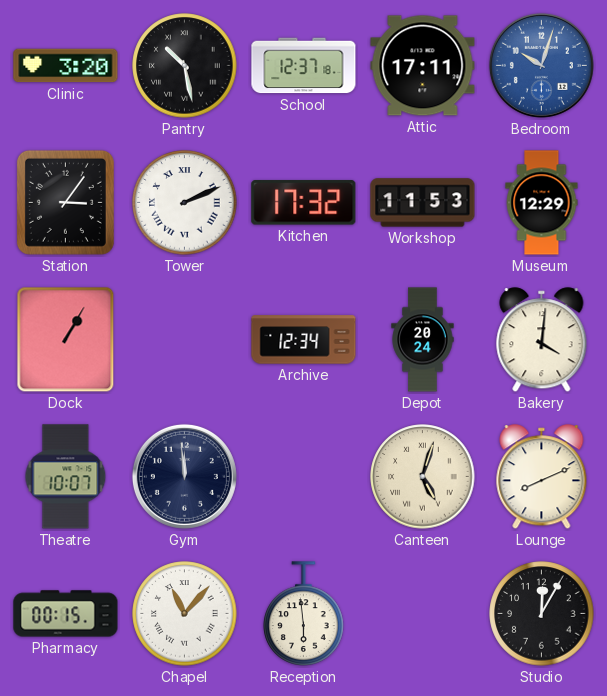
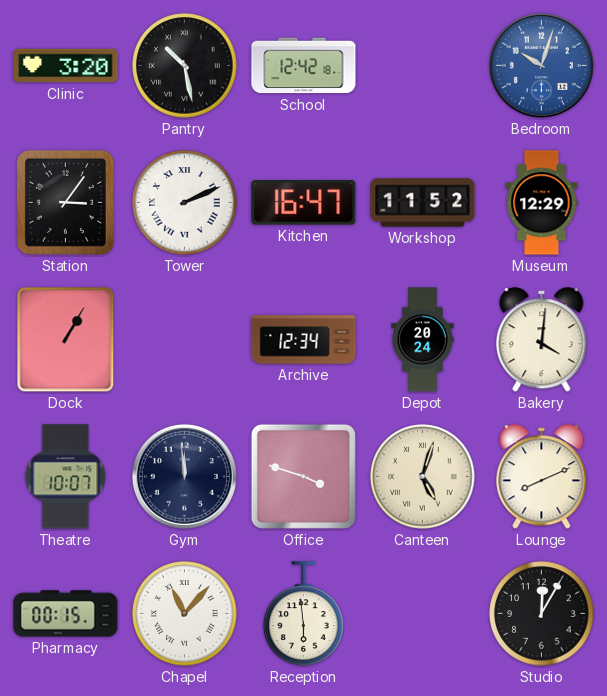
School: 12:37 -> 12:42
Attic: 17:11 -> none
Kitchen: 17:32 -> 16:47
Workshop: 11:53 -> 11:52
Office: none -> 3:48
